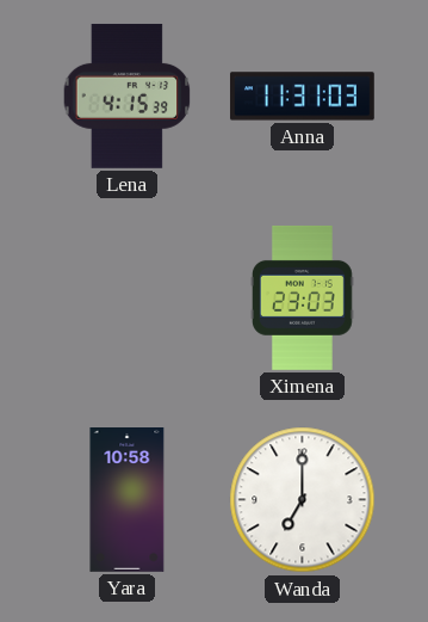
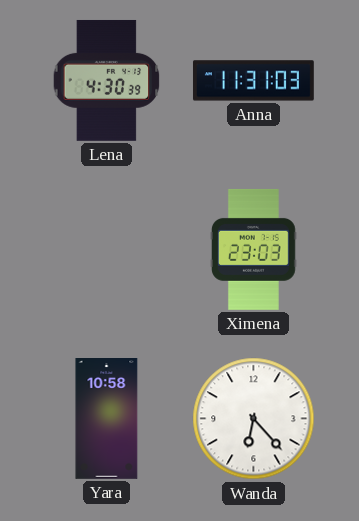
Lena: 4:15 -> 4:30
Wanda: 7:00 -> 6:23
